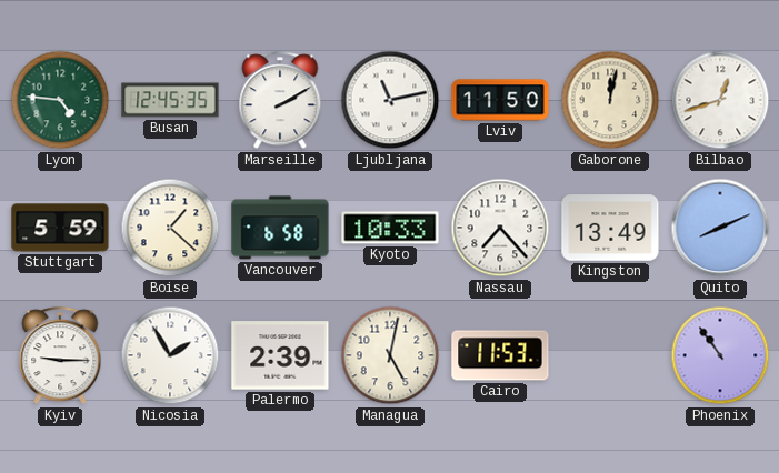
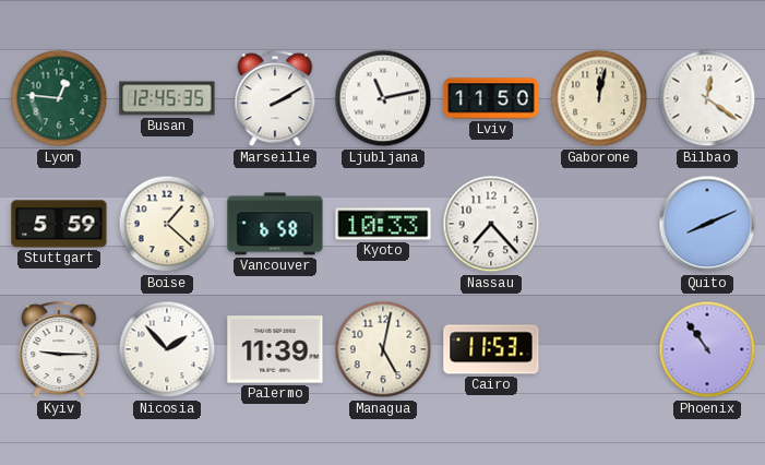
Lyon: 4:46 -> 12:46
Bilbao: 12:42 -> 12:21
Kingston: 13:49 -> none
Nicosia: 1:55 -> 1:53
Palermo: 2:39 -> 11:39
